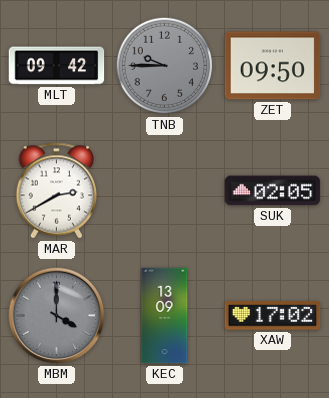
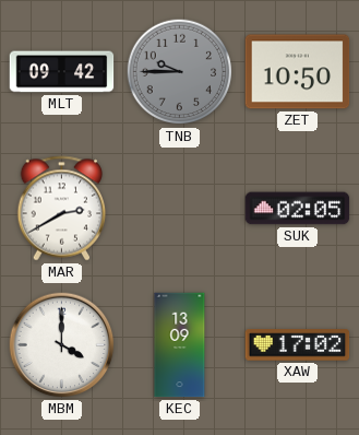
ZET: 09:50 -> 10:50
MBM dial: grey -> white
